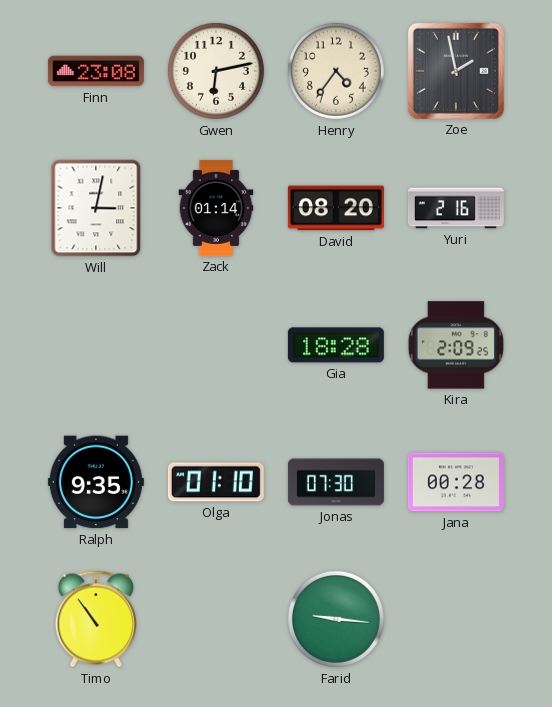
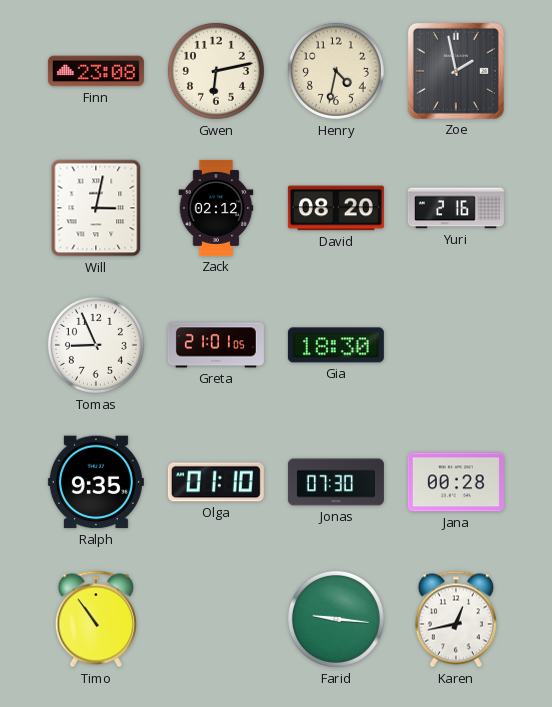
Henry: 4:36 -> 4:32
Zack: 01:14 -> 02:12
Tomas: none -> 8:56
Greta: none -> 21:01
Gia: 18:28 -> 18:30
Kira: 2:09 -> none
Karen: none -> 12:43
